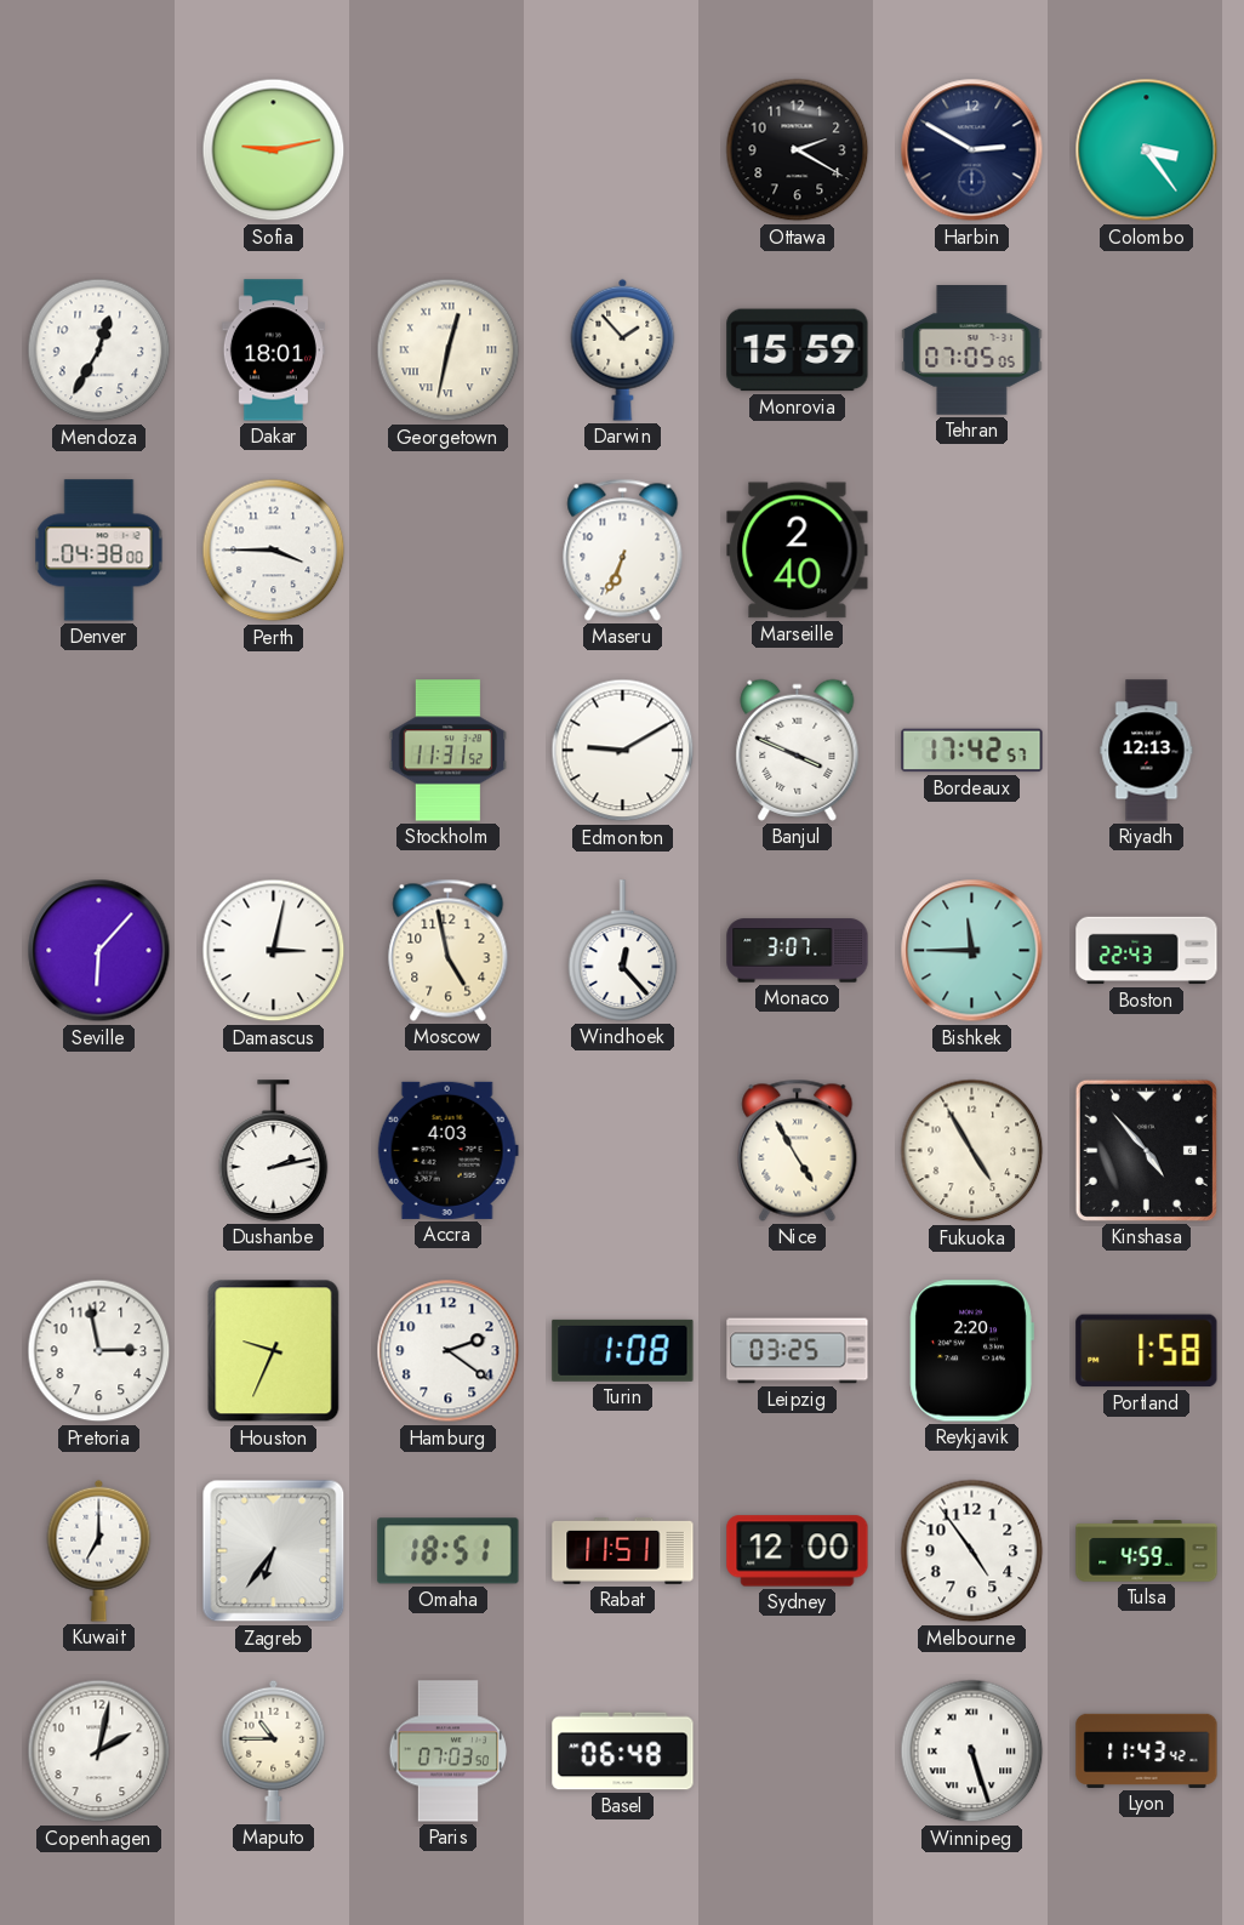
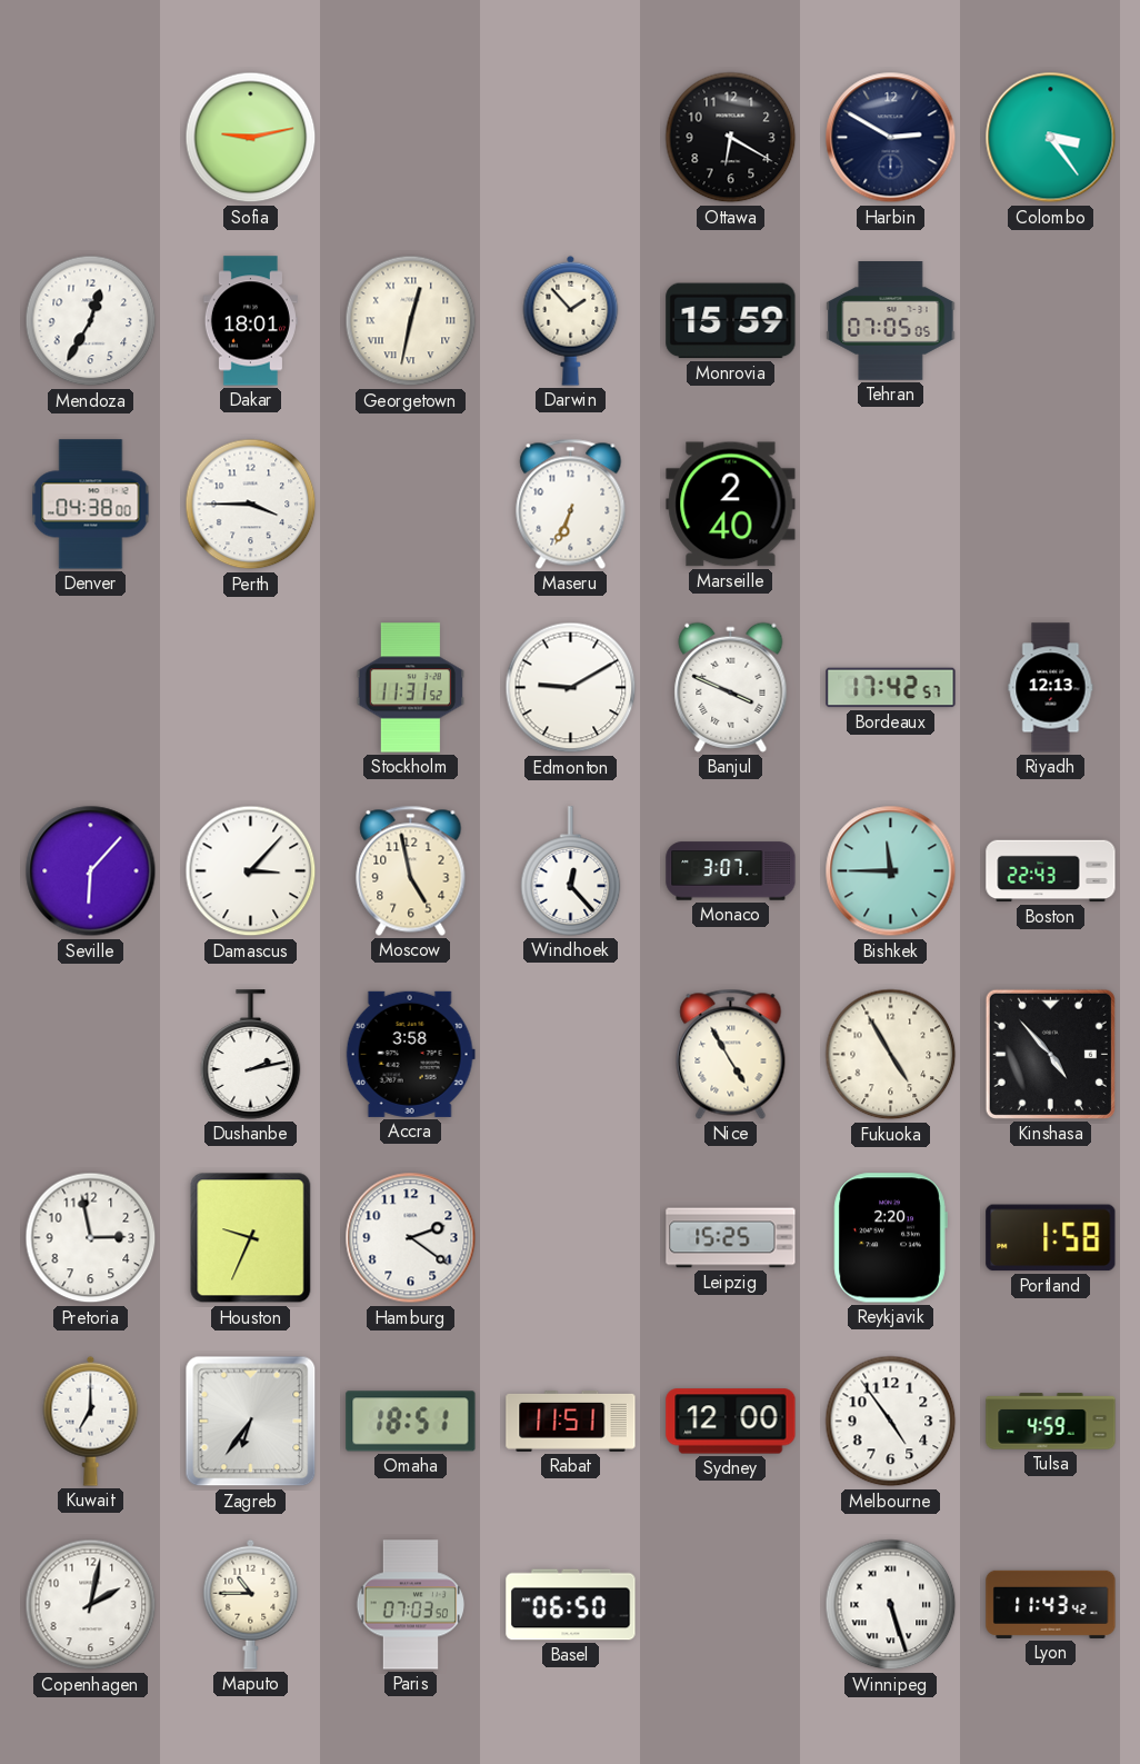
Ottawa: 2:20 -> 6:20
Damascus: 3:02 -> 3:07
Accra: 4:03 -> 3:58
Turin: 1:08 -> none
Leipzig: 03:25 -> 15:25
Basel: 06:48 -> 06:50
